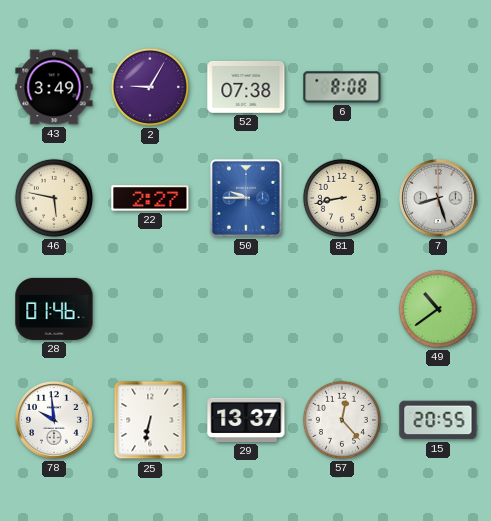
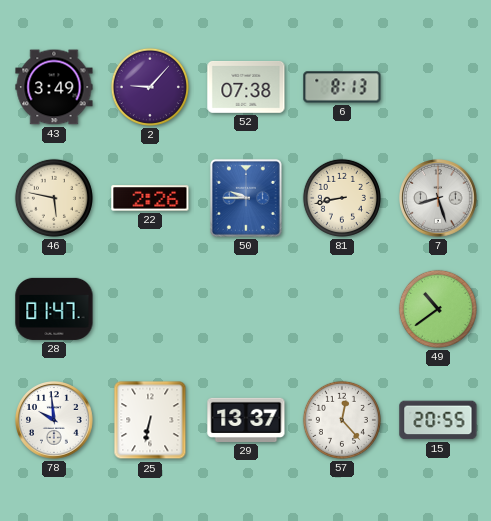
2: 9:05 -> 9:07
6: 8:08 -> 8:13
22: 2:27 -> 2:26
28: 01:46 -> 01:47
